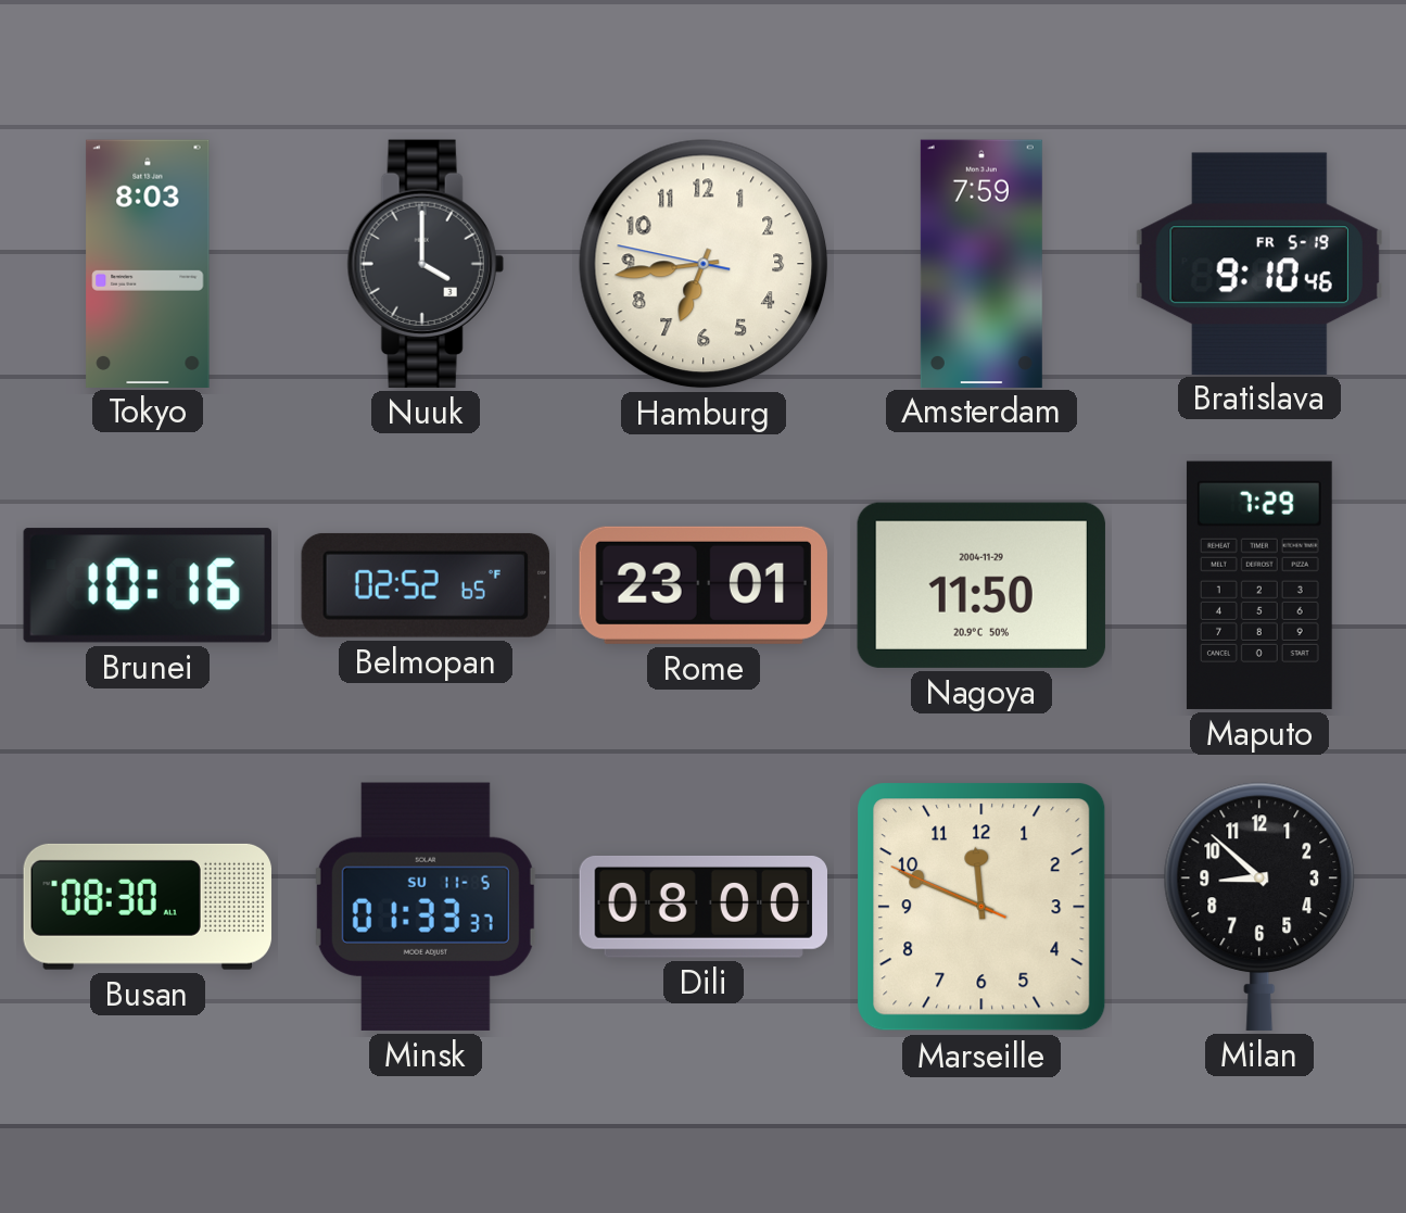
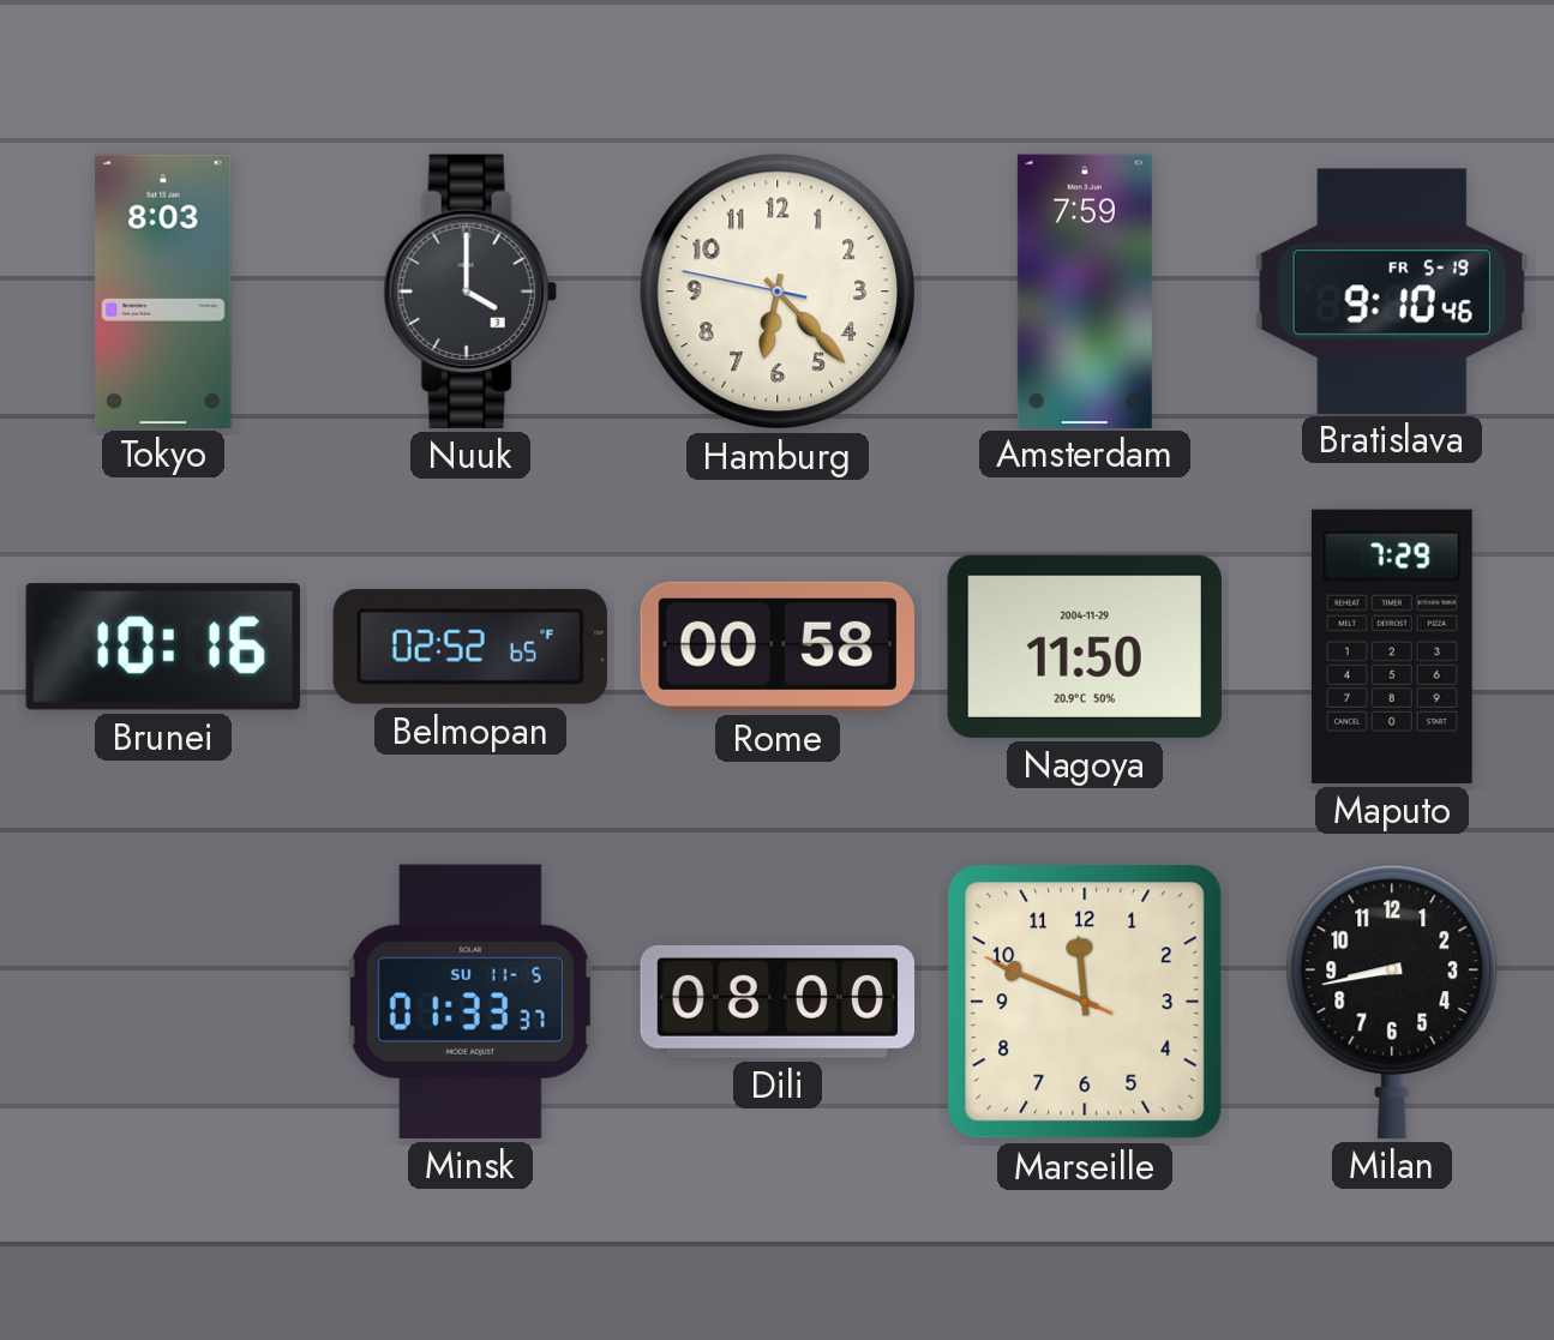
Hamburg: 6:43 -> 6:22
Rome: 23:01 -> 00:58
Busan: 08:30 -> none
Milan: 8:52 -> 8:43
